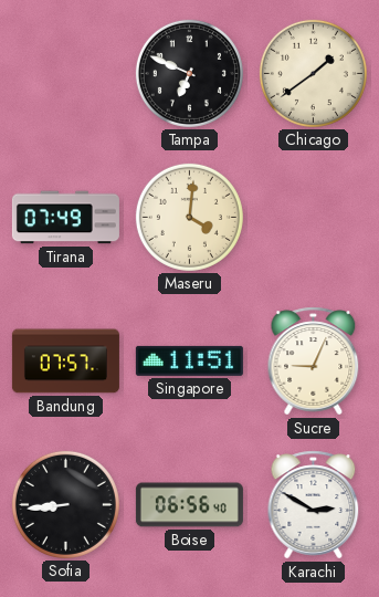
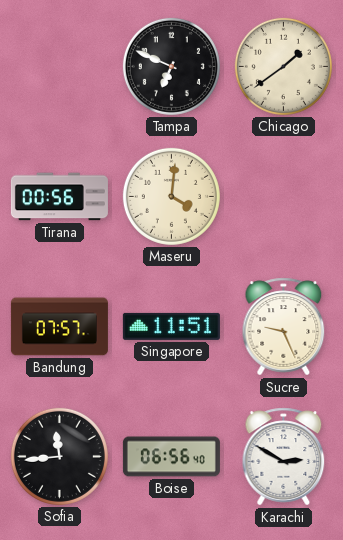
Tirana: 07:49 -> 00:56
Sucre: 9:04 -> 9:26
Sofia: 8:44 -> 11:44
